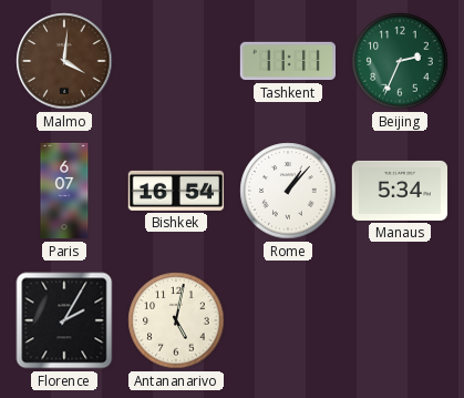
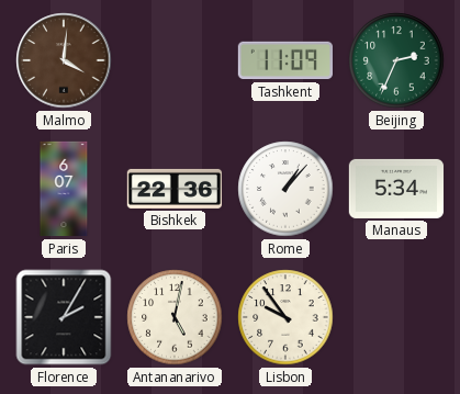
Tashkent: 11:11 -> 11:09
Bishkek: 16:54 -> 22:36
Lisbon: none -> 9:54
